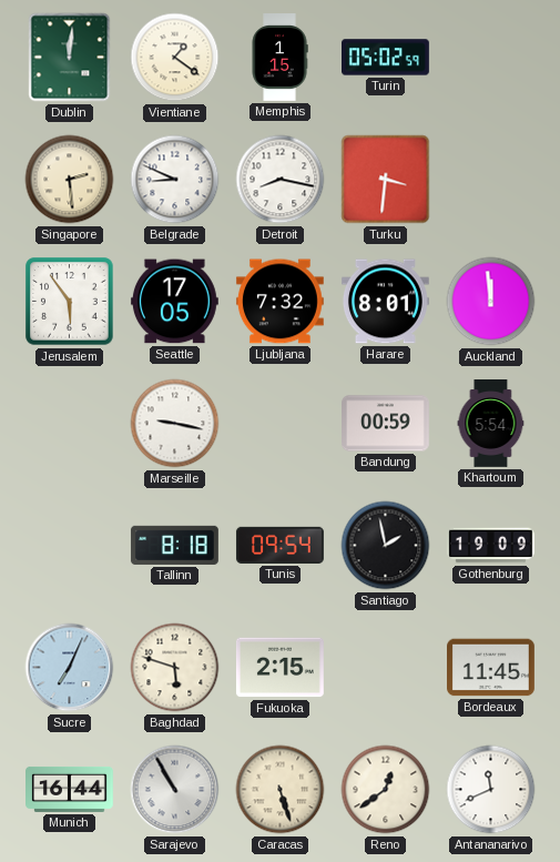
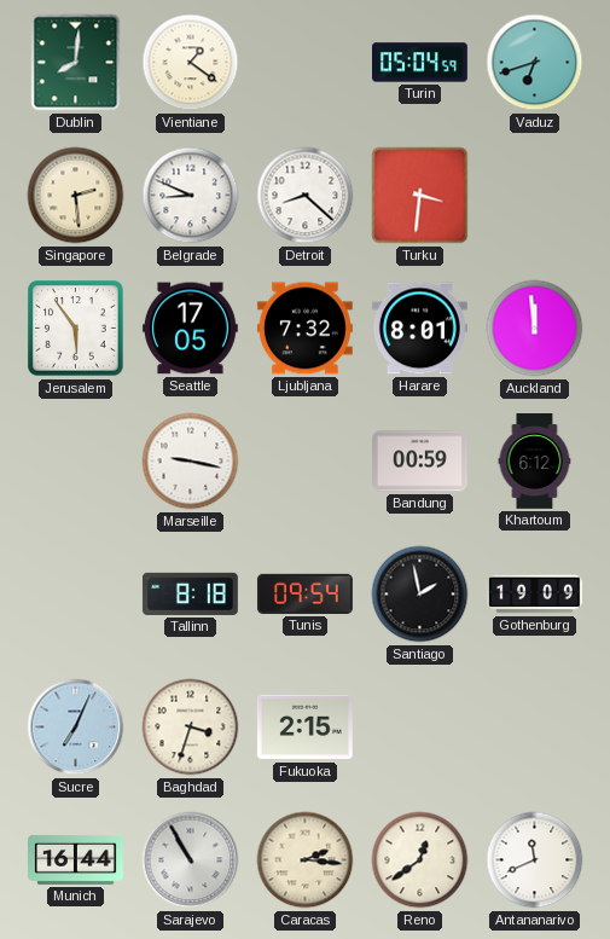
Dublin: 12:01 -> 8:01
Memphis: 1:15 -> none
Turin: 05:02 -> 05:04
Vaduz: none -> 6:42
Detroit: 8:17 -> 8:22
Khartoum: 5:54 -> 6:12
Baghdad: 5:48 -> 3:33
Bordeaux: 11:45 -> none
Caracas: 5:27 -> 2:16
